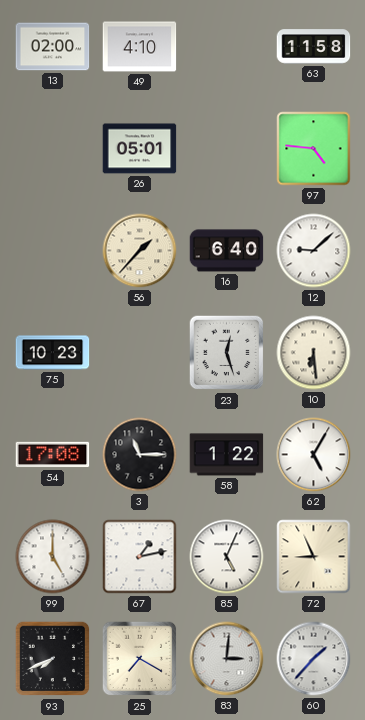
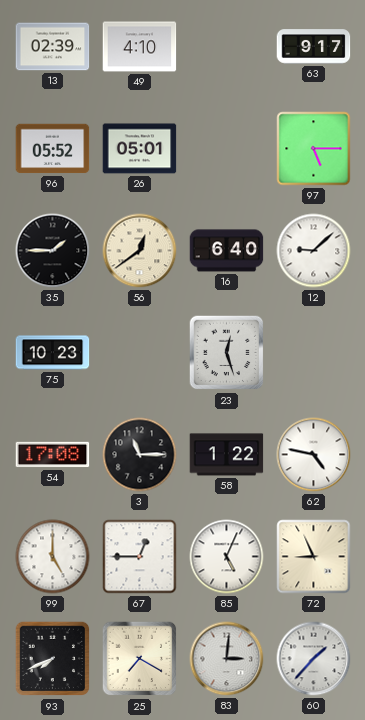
13: 02:00 -> 02:39
63: 11:58 -> 9:17
96: none -> 05:52
97: 4:46 -> 5:15
35: none -> 1:45
56: 1:37 -> 12:39
10: 6:29 -> none
62: 5:05 -> 4:47
67: 1:13 -> 12:45
